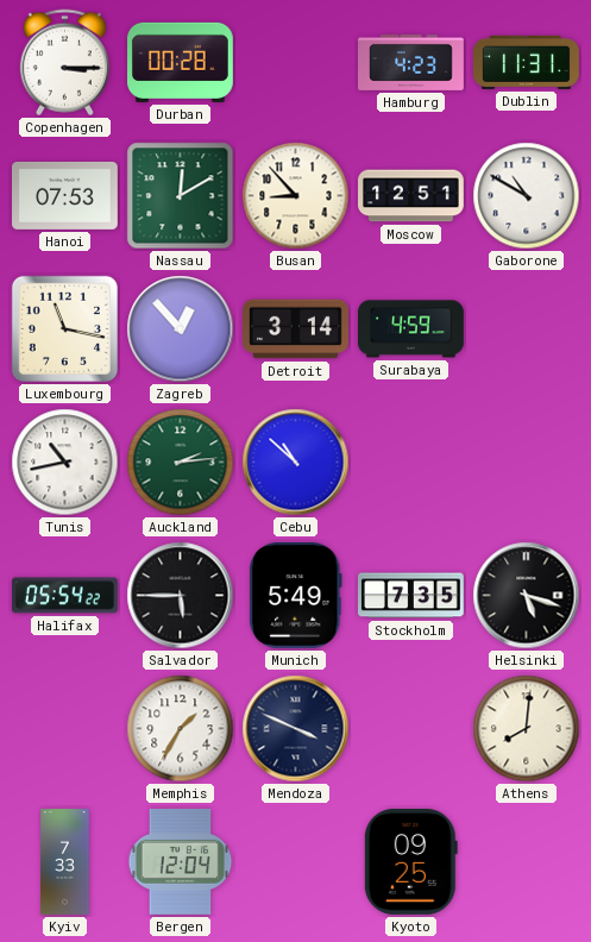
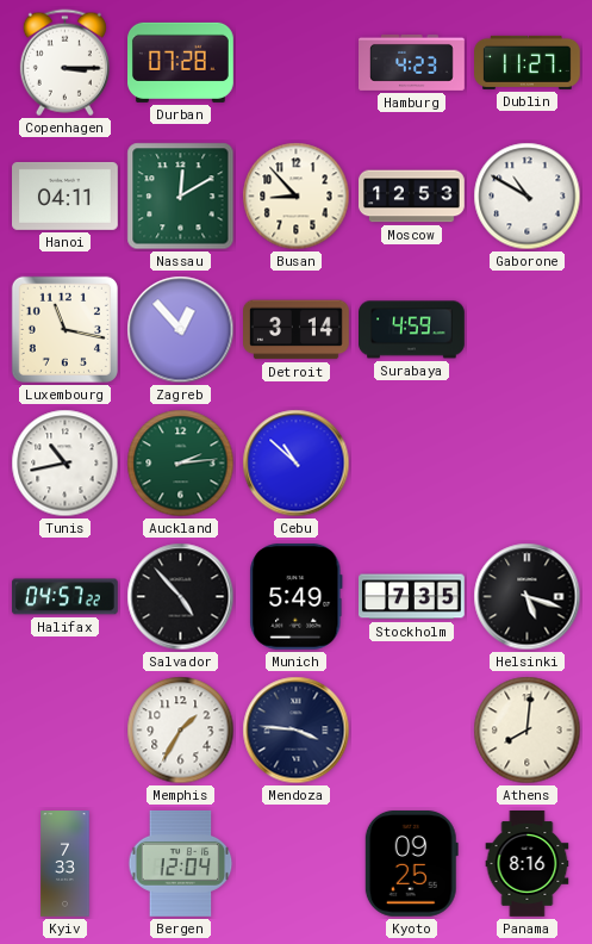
Durban: 00:28 -> 07:28
Dublin: 11:31 -> 11:27
Hanoi: 07:53 -> 04:11
Moscow: 12:51 -> 12:53
Halifax: 05:54 -> 04:57
Salvador: 5:45 -> 4:53
Mendoza: 3:49 -> 3:46
Panama: none -> 8:16
